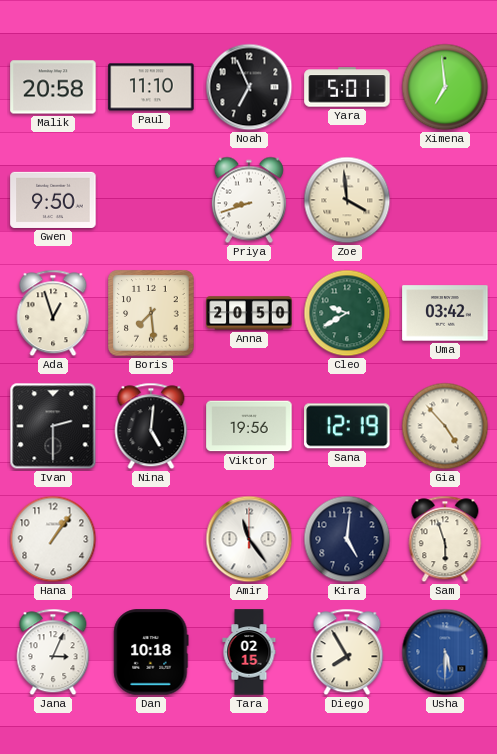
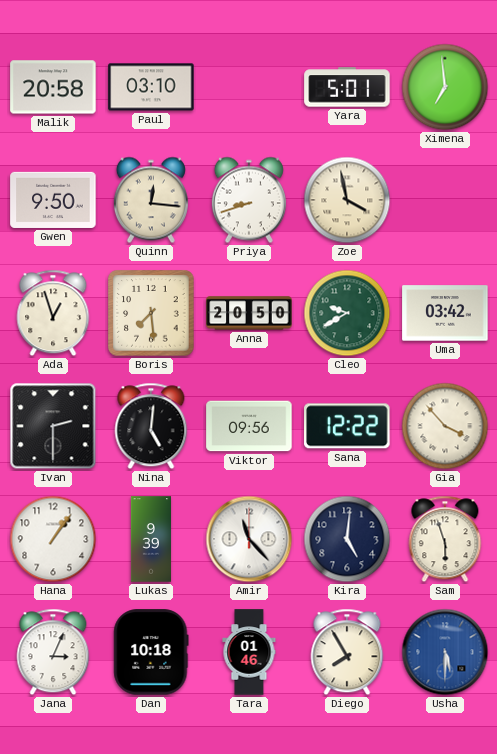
Paul: 11:10 -> 03:10
Noah: 6:56 -> none
Quinn: none -> 12:16
Zoe: 3:59 -> 3:58
Viktor: 19:56 -> 09:56
Sana: 12:19 -> 12:22
Gia: 4:53 -> 3:53
Lukas: none -> 9:39
Amir: 11:24 -> 11:23
Tara: 02:15 -> 01:46
